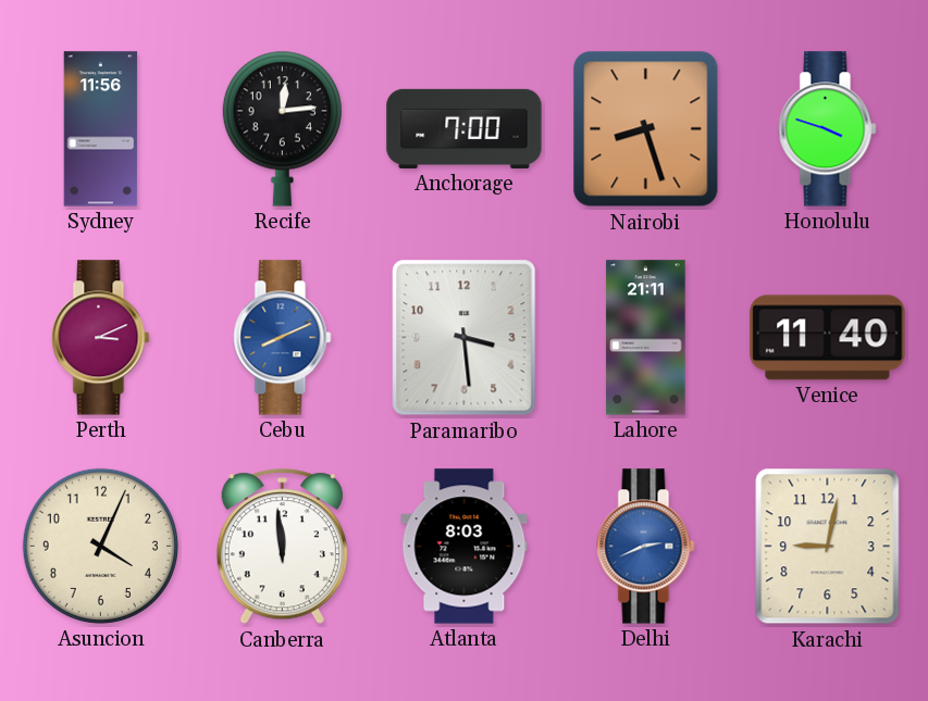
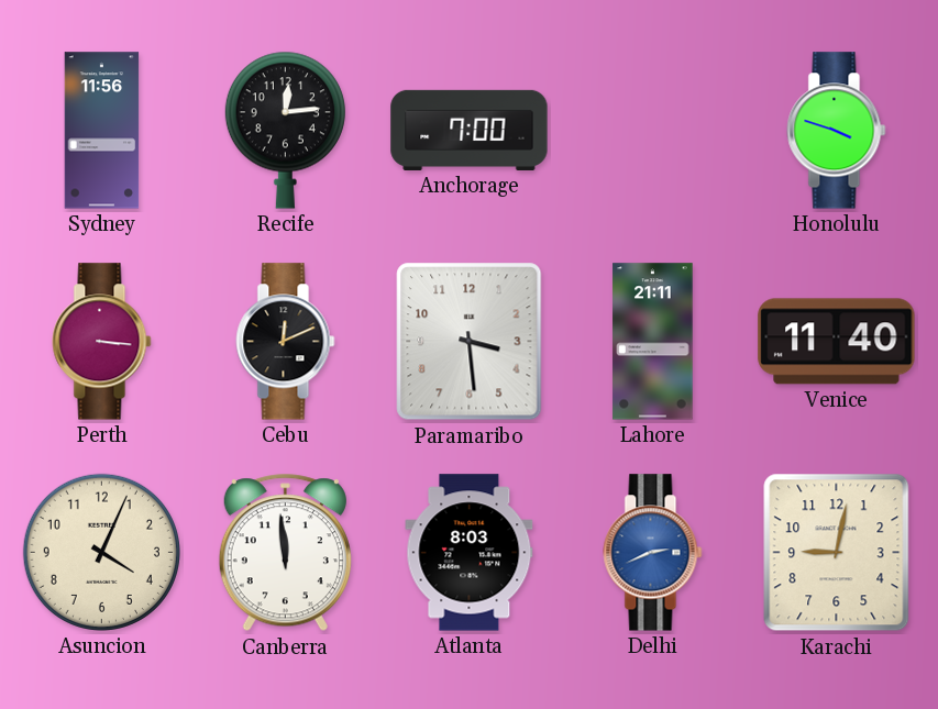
Nairobi: 8:27 -> none
Perth: 3:11 -> 3:16
Cebu: 8:11 -> 12:11
Cebu dial: blue -> black
